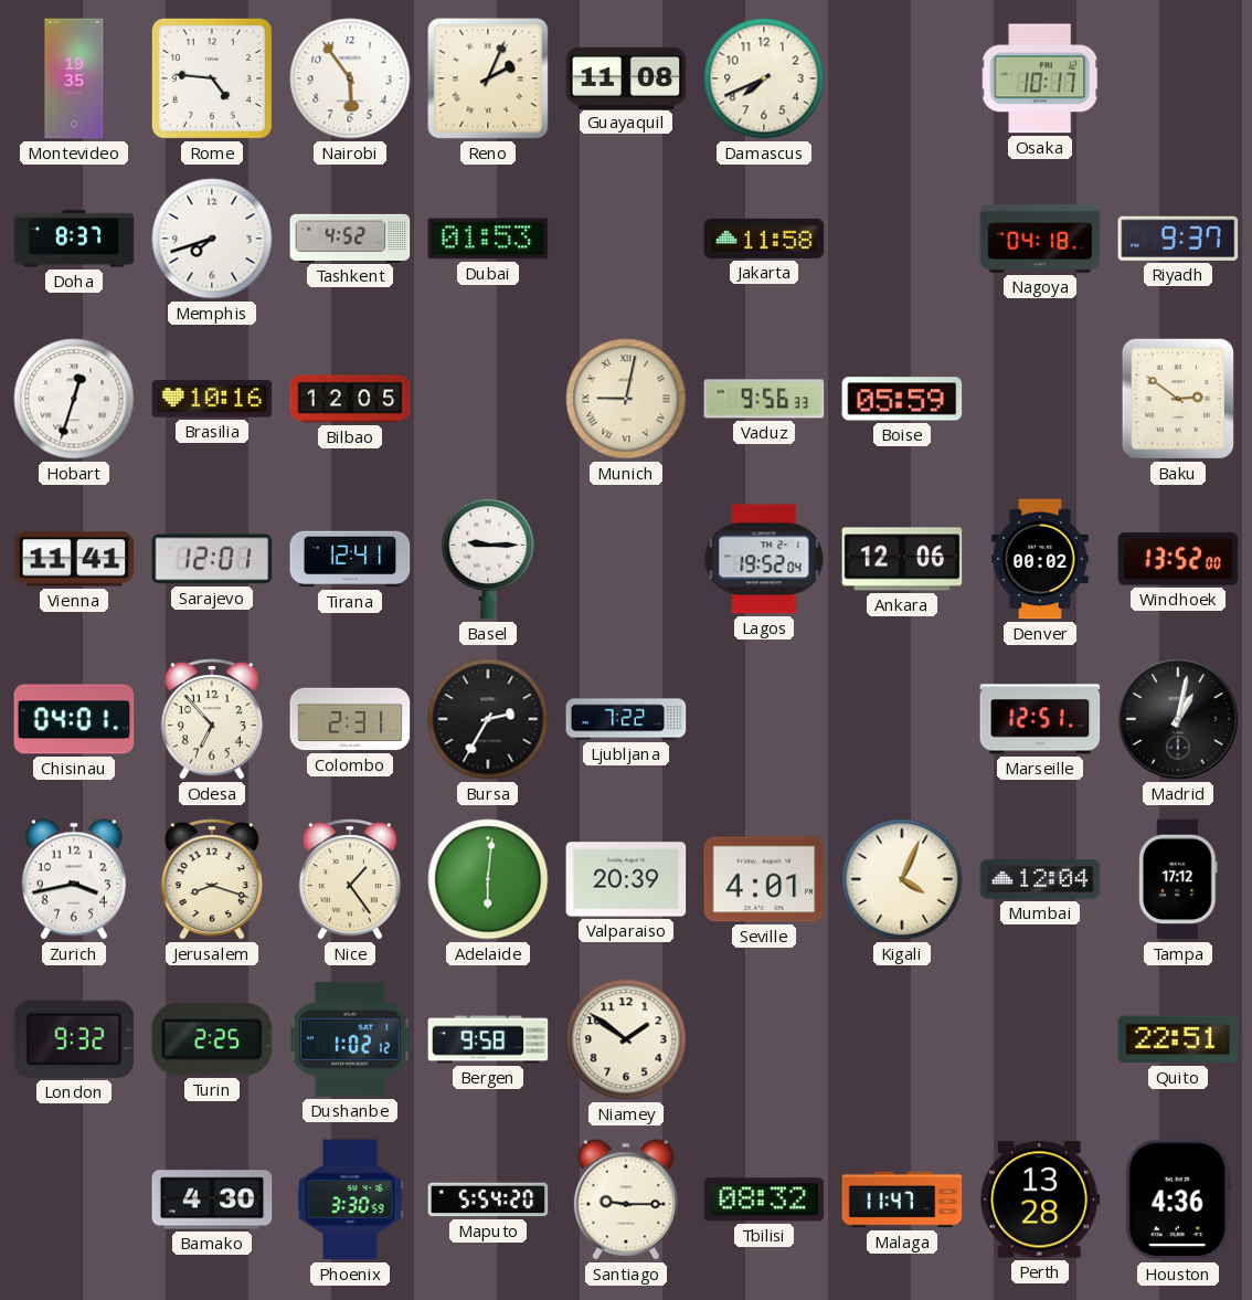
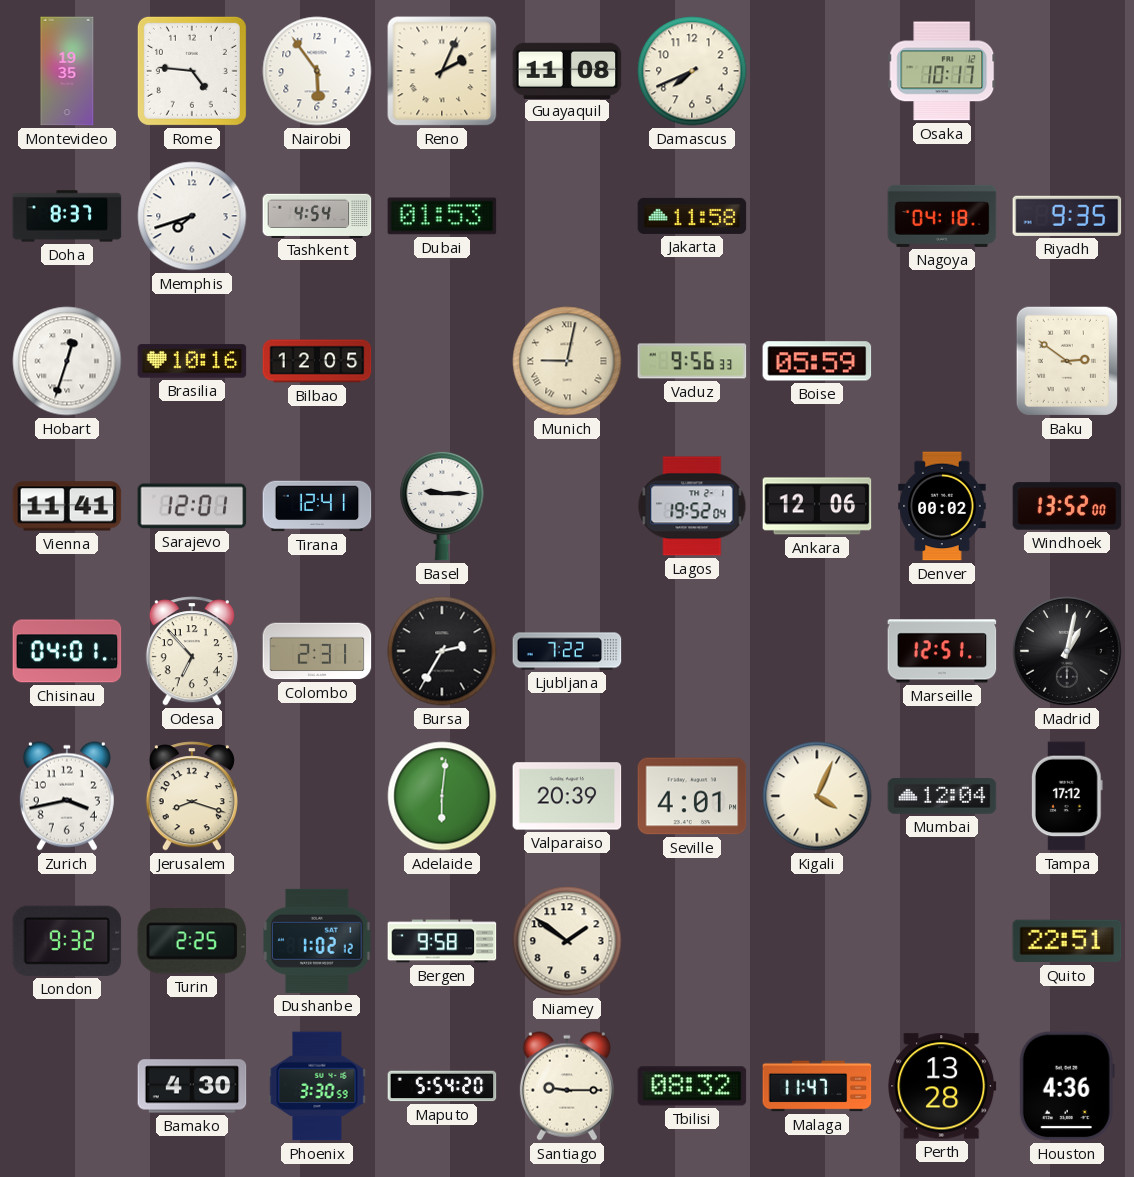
Tashkent: 4:52 -> 4:54
Riyadh: 9:37 -> 9:35
Nice: 1:24 -> none
